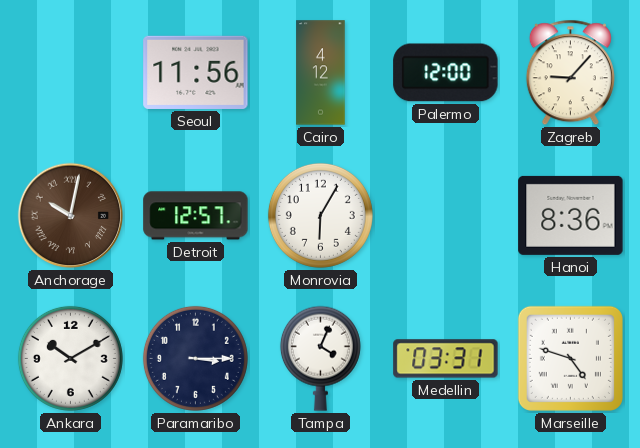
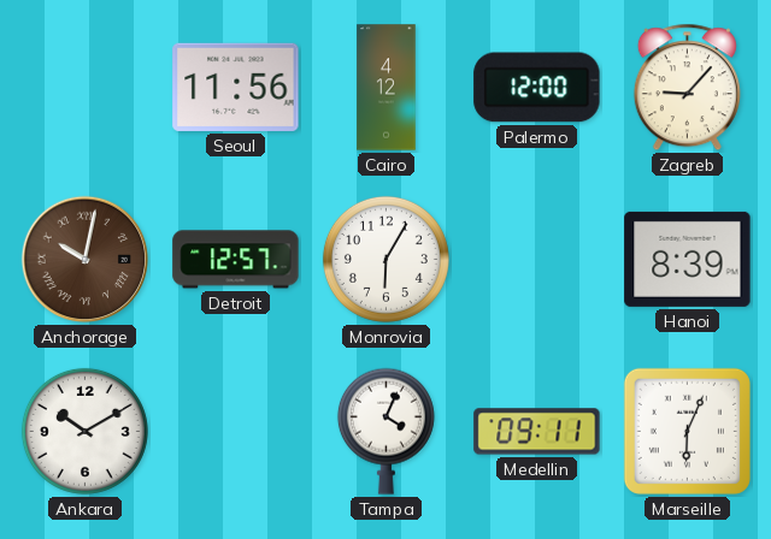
Hanoi: 8:36 -> 8:39
Paramaribo: 3:15 -> none
Medellin: 03:31 -> 09:11
Marseille: 4:48 -> 6:04
